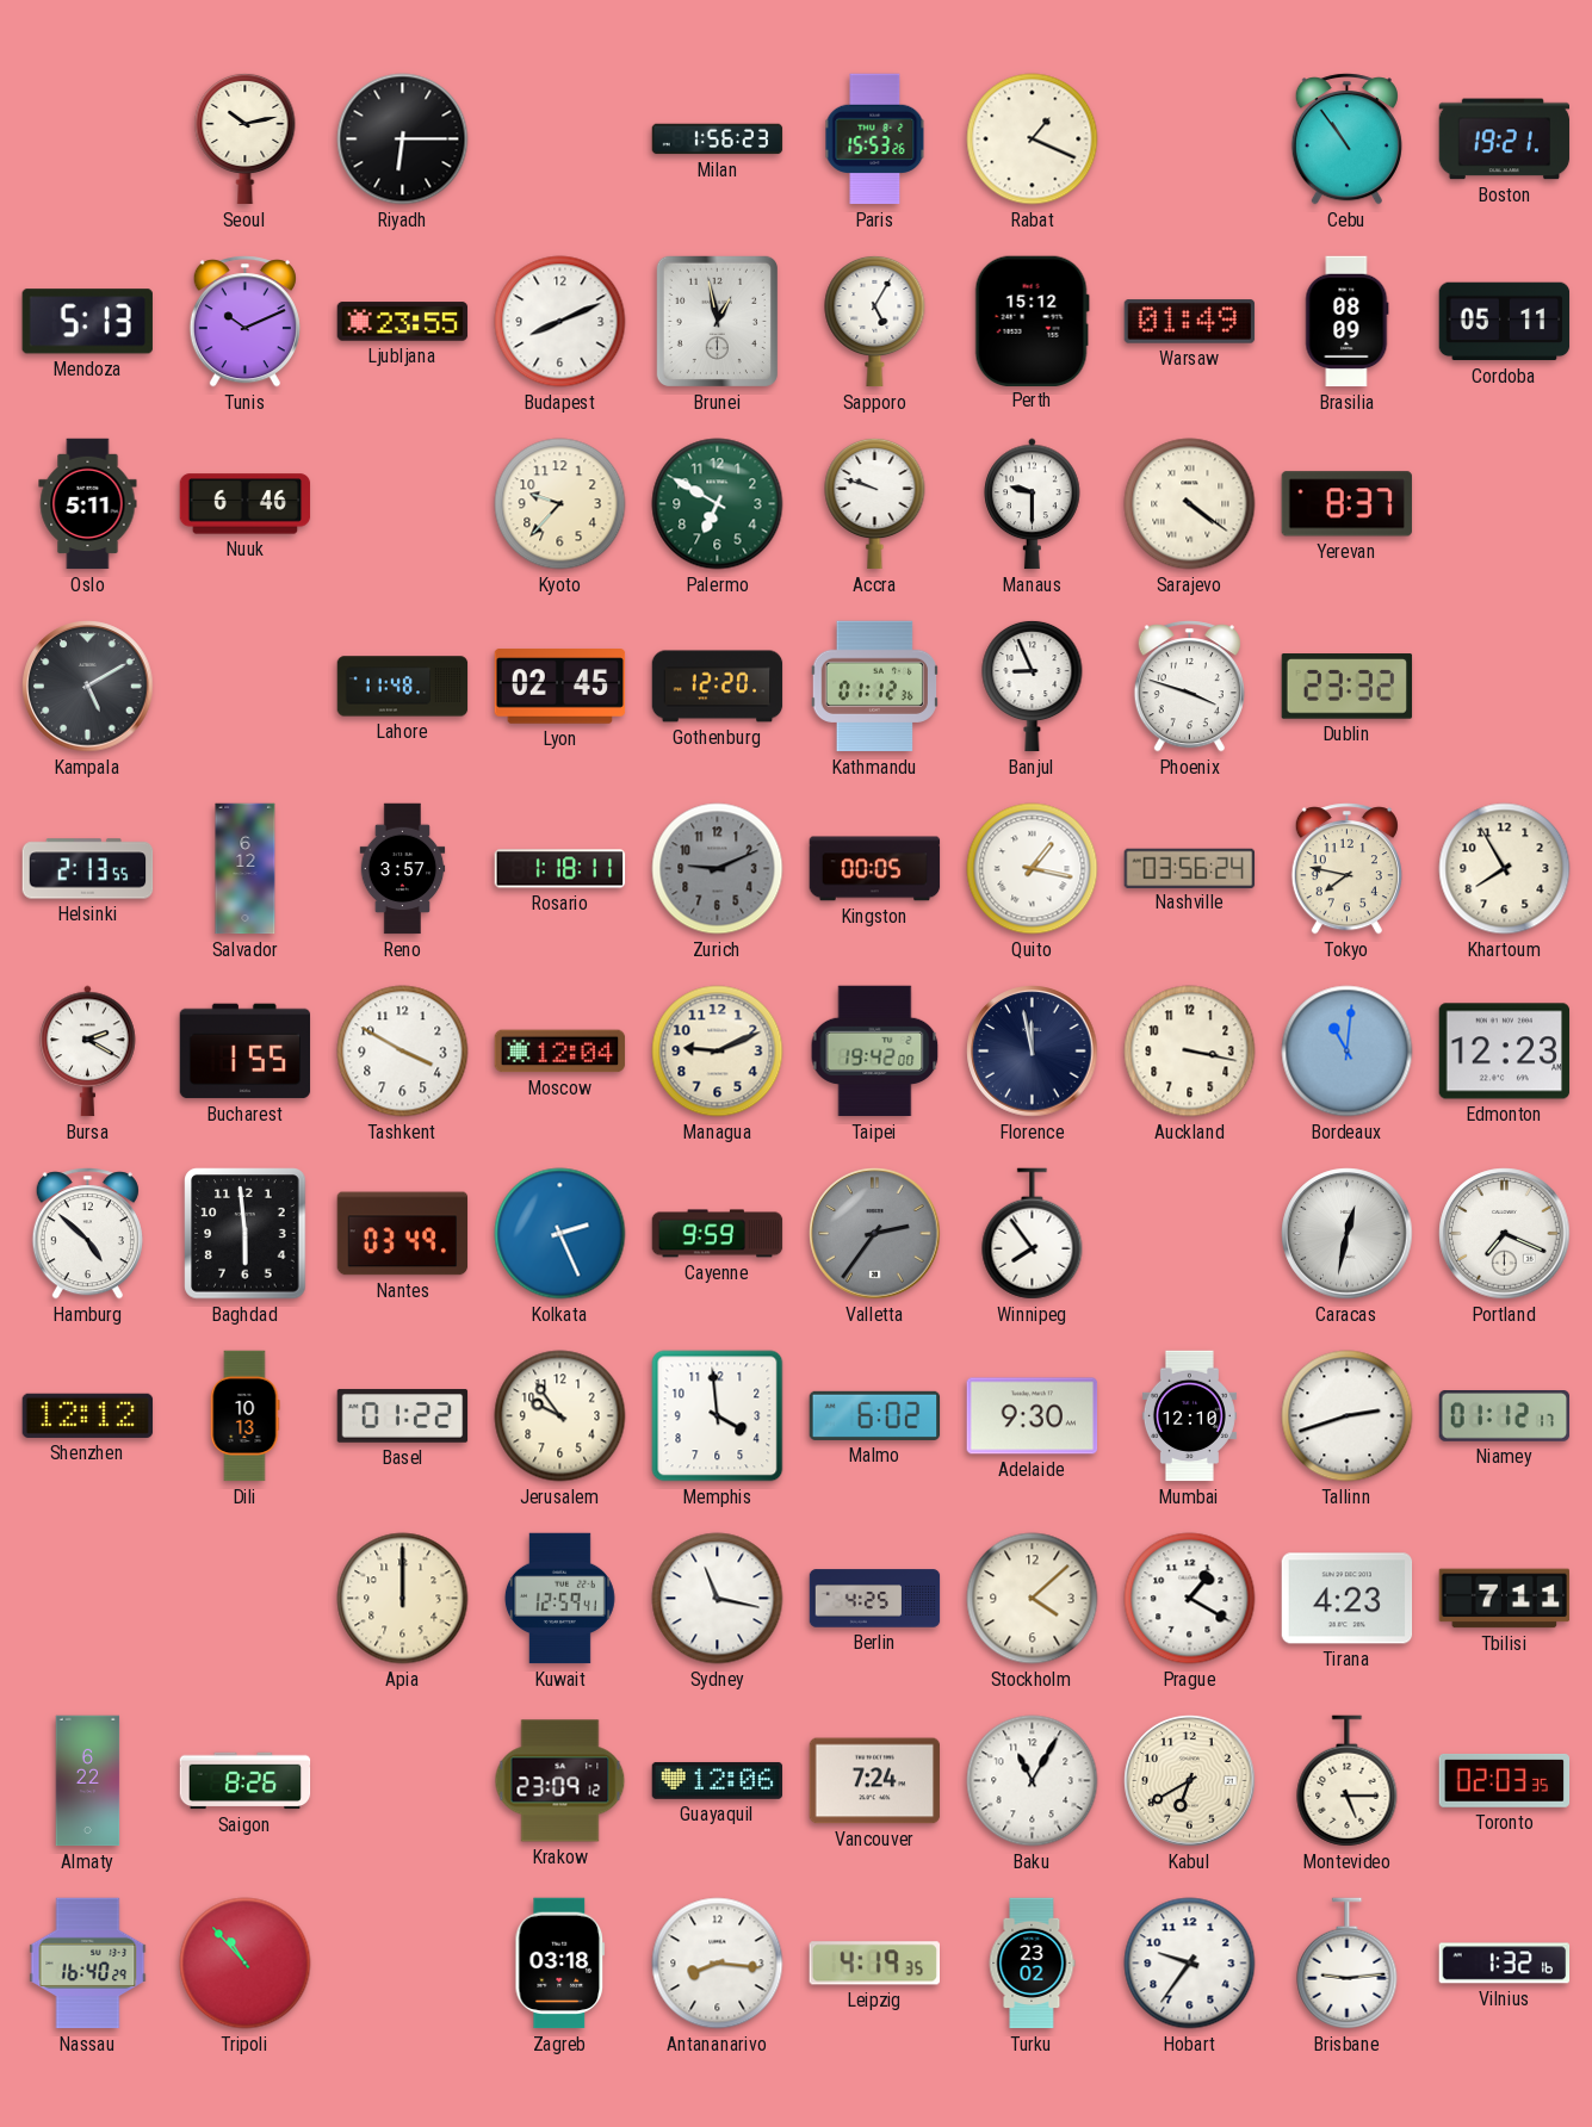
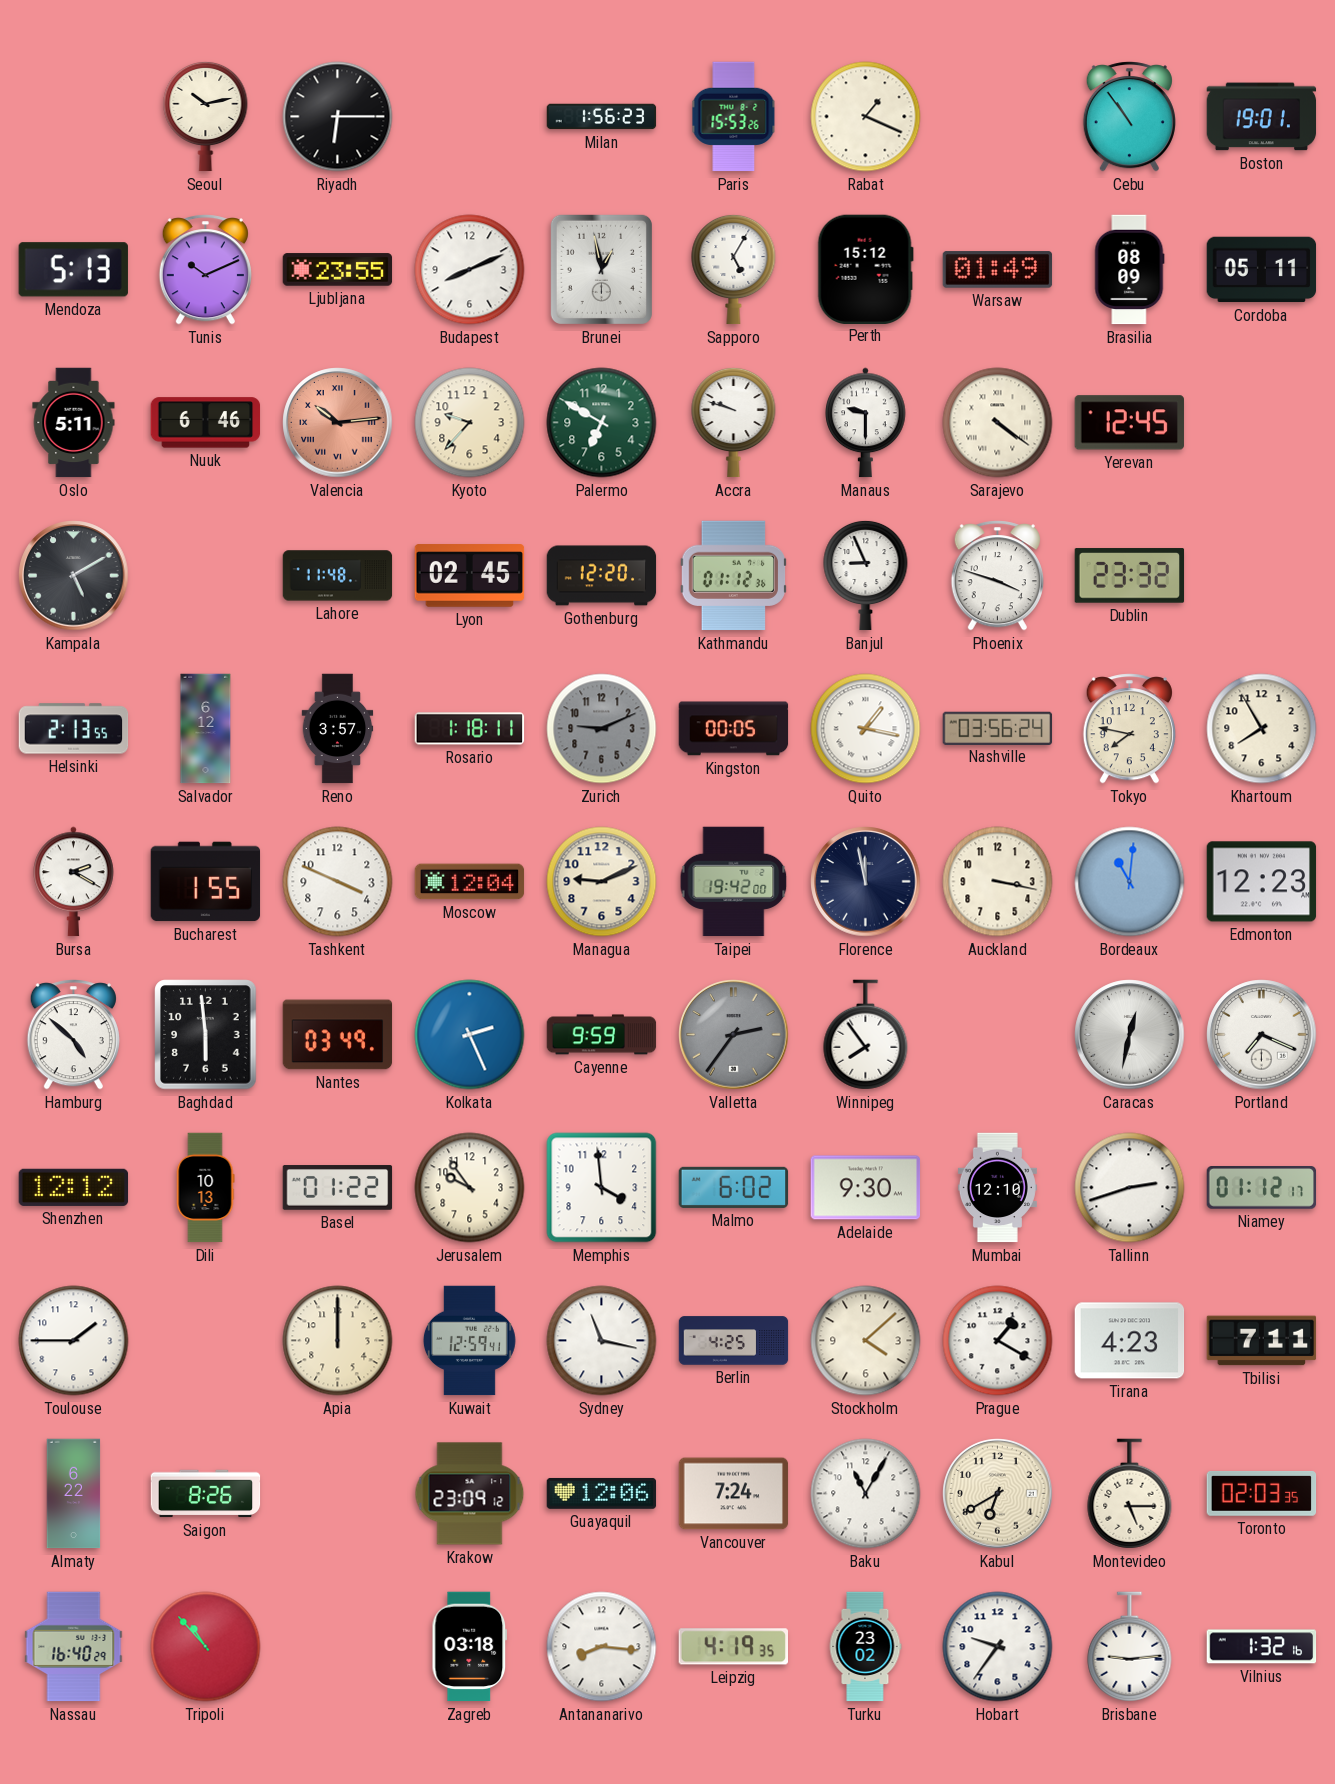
Boston: 19:21 -> 19:01
Valencia: none -> 10:14
Yerevan: 8:37 -> 12:45
Tashkent: 3:50 -> 3:49
Toulouse: none -> 1:45
